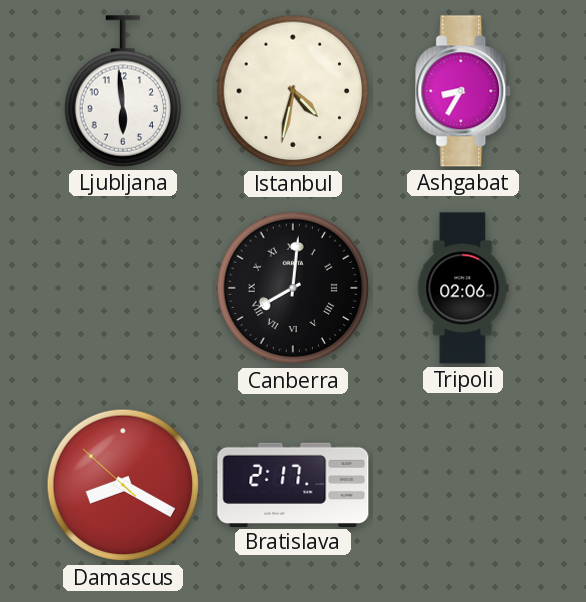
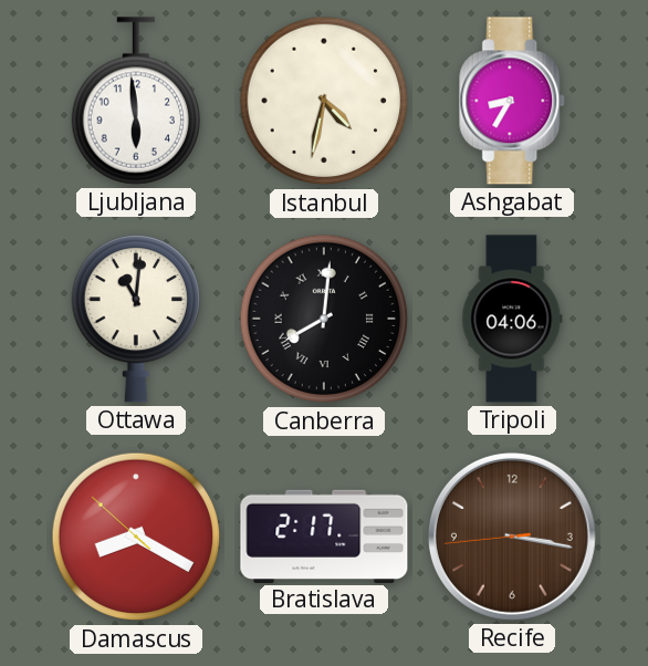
Ottawa: none -> 11:01
Tripoli: 02:06 -> 04:06
Recife: none -> 3:16
